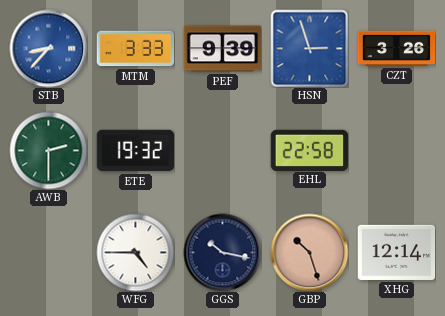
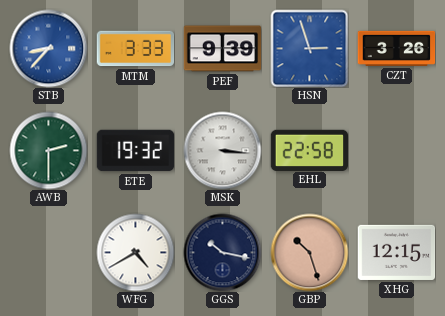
MSK: none -> 3:16
WFG: 4:45 -> 4:40
XHG: 12:14 -> 12:15
